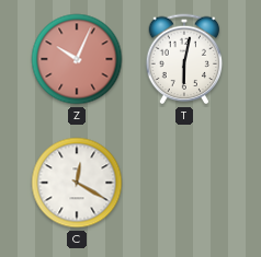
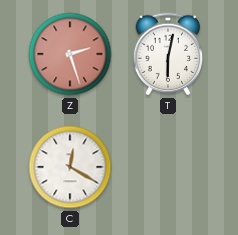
Z: 10:04 -> 2:27
